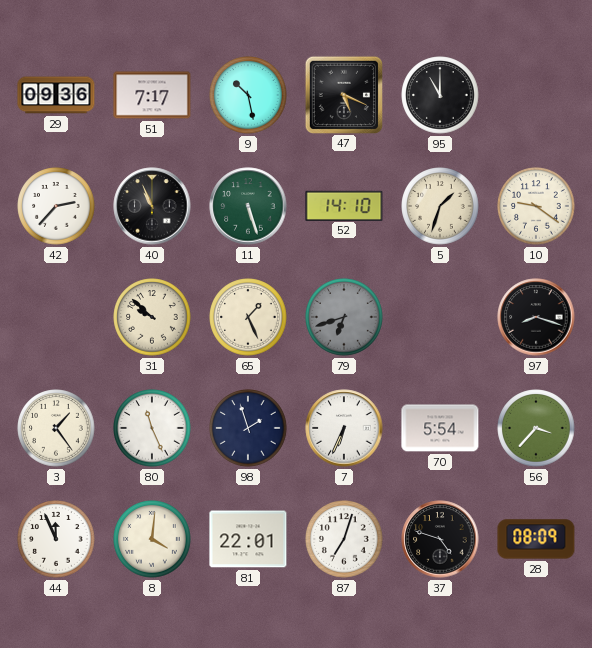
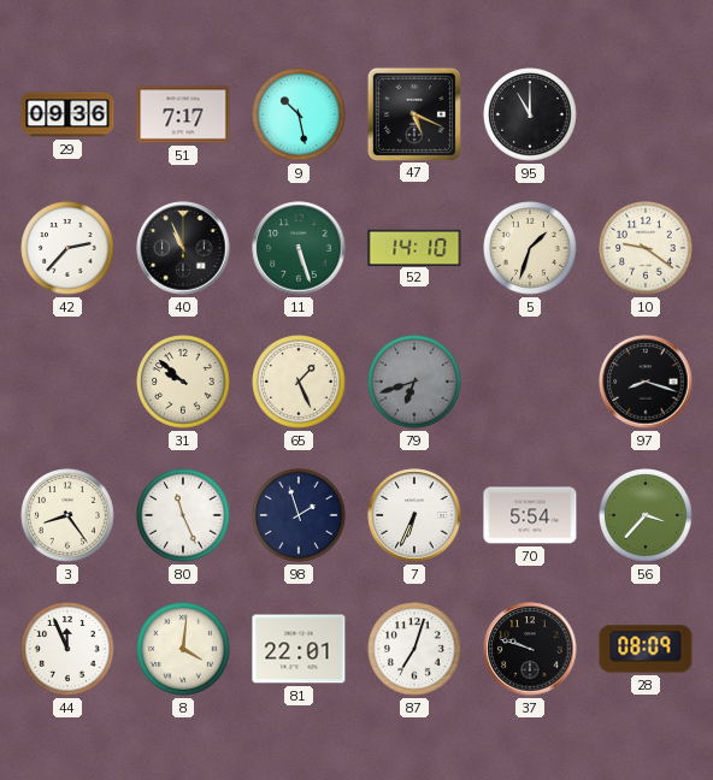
3: 1:24 -> 8:24
37: 4:48 -> 9:48
